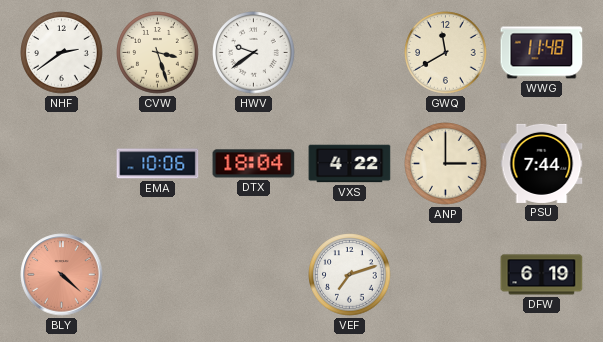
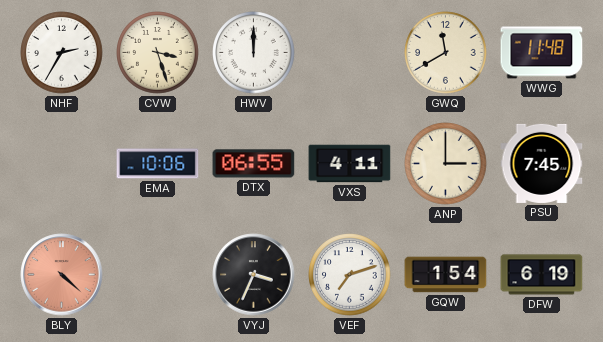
NHF: 2:39 -> 2:35
HWV: 9:39 -> 12:00
DTX: 18:04 -> 06:55
VXS: 4:22 -> 4:11
PSU: 7:44 -> 7:45
VYJ: none -> 3:34
GQW: none -> 1:54
